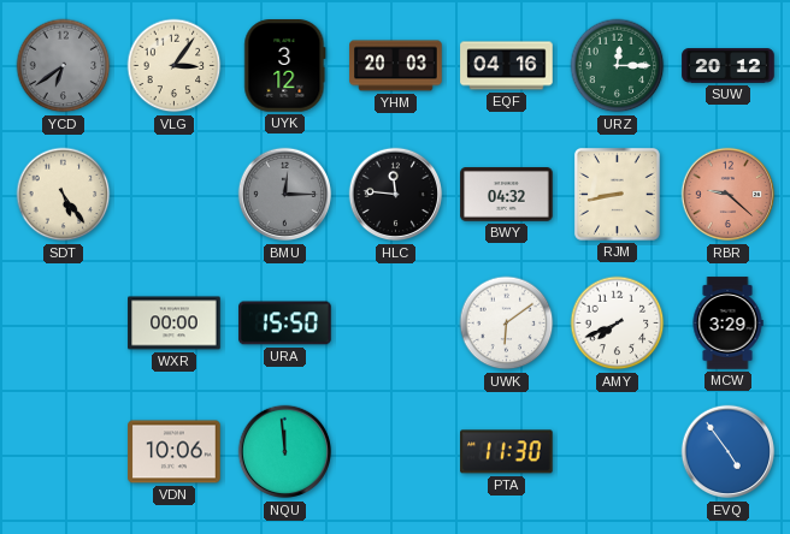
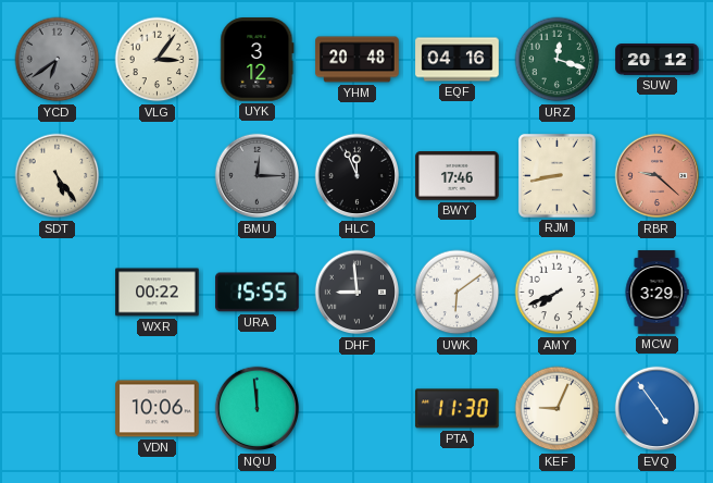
YHM: 20:03 -> 20:48
URZ: 12:15 -> 12:18
HLC: 11:46 -> 11:56
BWY: 04:32 -> 17:46
WXR: 00:00 -> 00:22
URA: 15:50 -> 15:55
DHF: none -> 8:59
KEF: none -> 9:04
